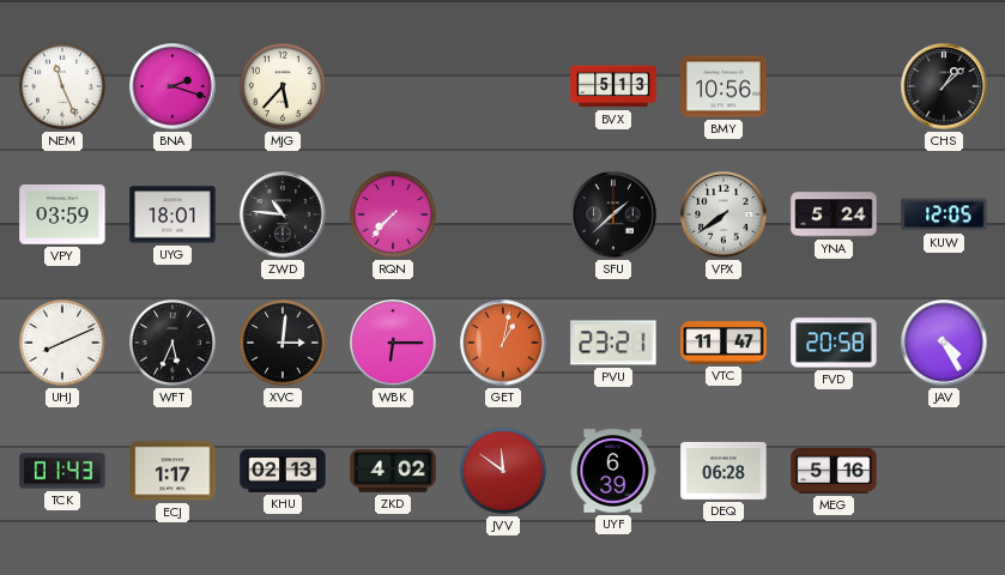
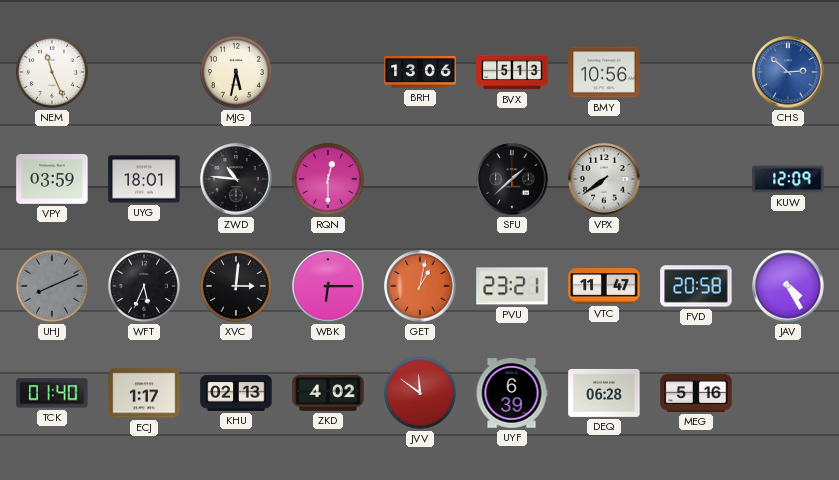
BNA: 2:18 -> none
MJG: 5:37 -> 5:32
BRH: none -> 13:06
CHS: 1:08 -> 2:52
CHS dial: black -> blue
RQN: 7:37 -> 12:30
YNA: 5:24 -> none
KUW: 12:05 -> 12:09
UHJ dial: white -> grey
TCK: 01:43 -> 01:40
